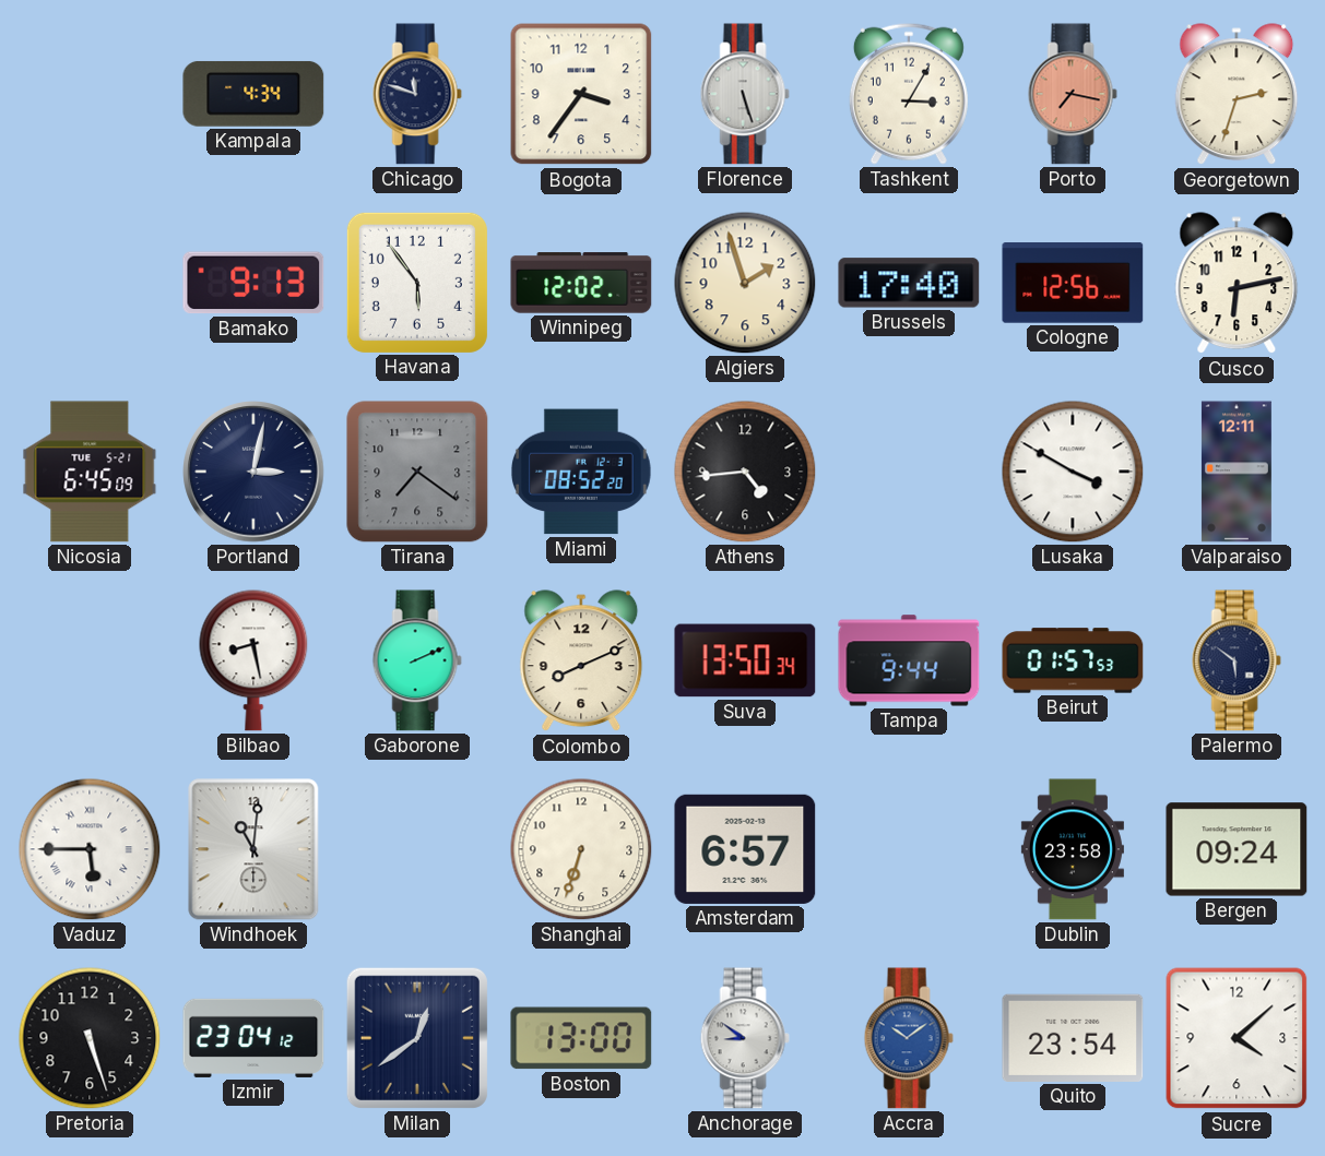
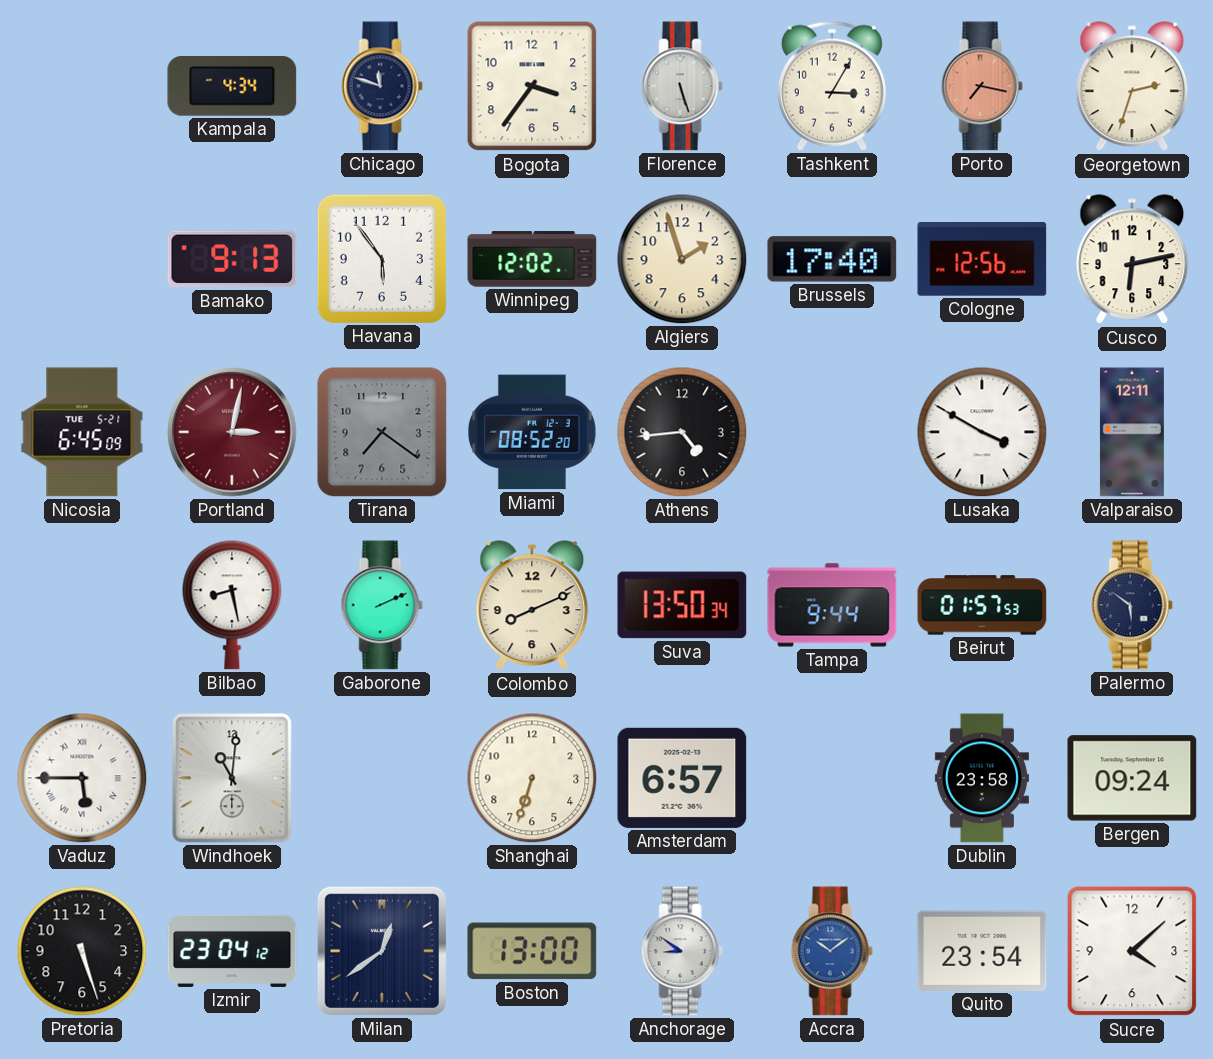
Portland dial: navy -> burgundy
